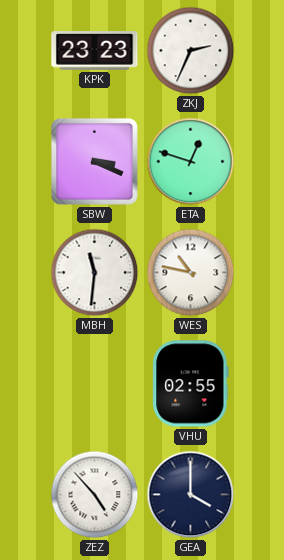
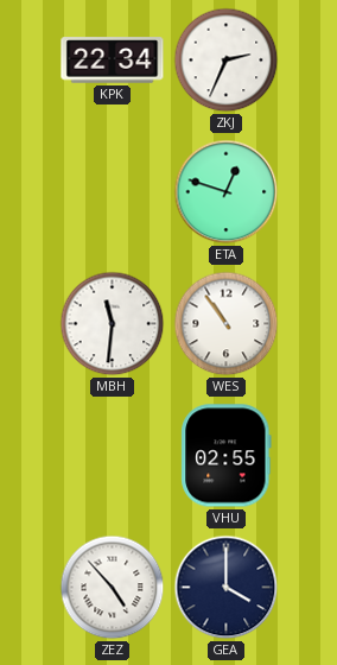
KPK: 23:23 -> 22:34
SBW: 3:19 -> none
WES: 10:47 -> 10:54
